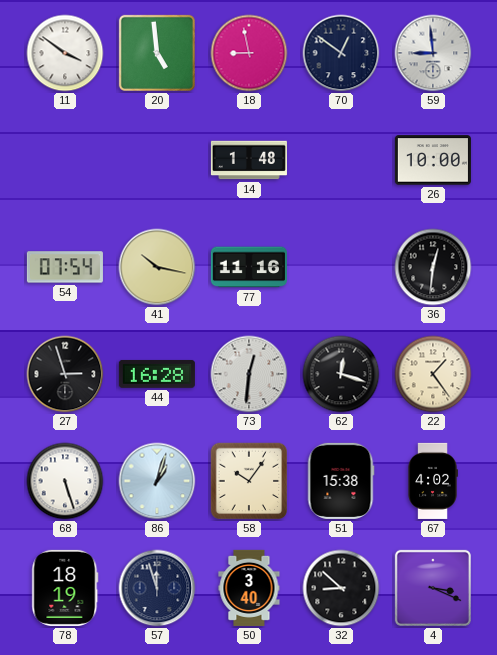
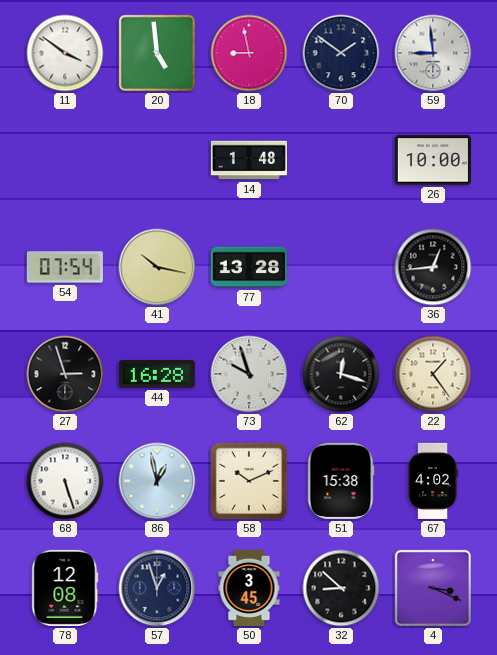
70: 12:51 -> 1:51
77: 11:16 -> 13:28
36: 12:31 -> 12:44
73: 12:31 -> 9:57
86: 1:03 -> 12:58
58: 10:06 -> 10:11
78: 18:19 -> 12:08
57: 11:57 -> 12:57
50: 3:40 -> 3:45
